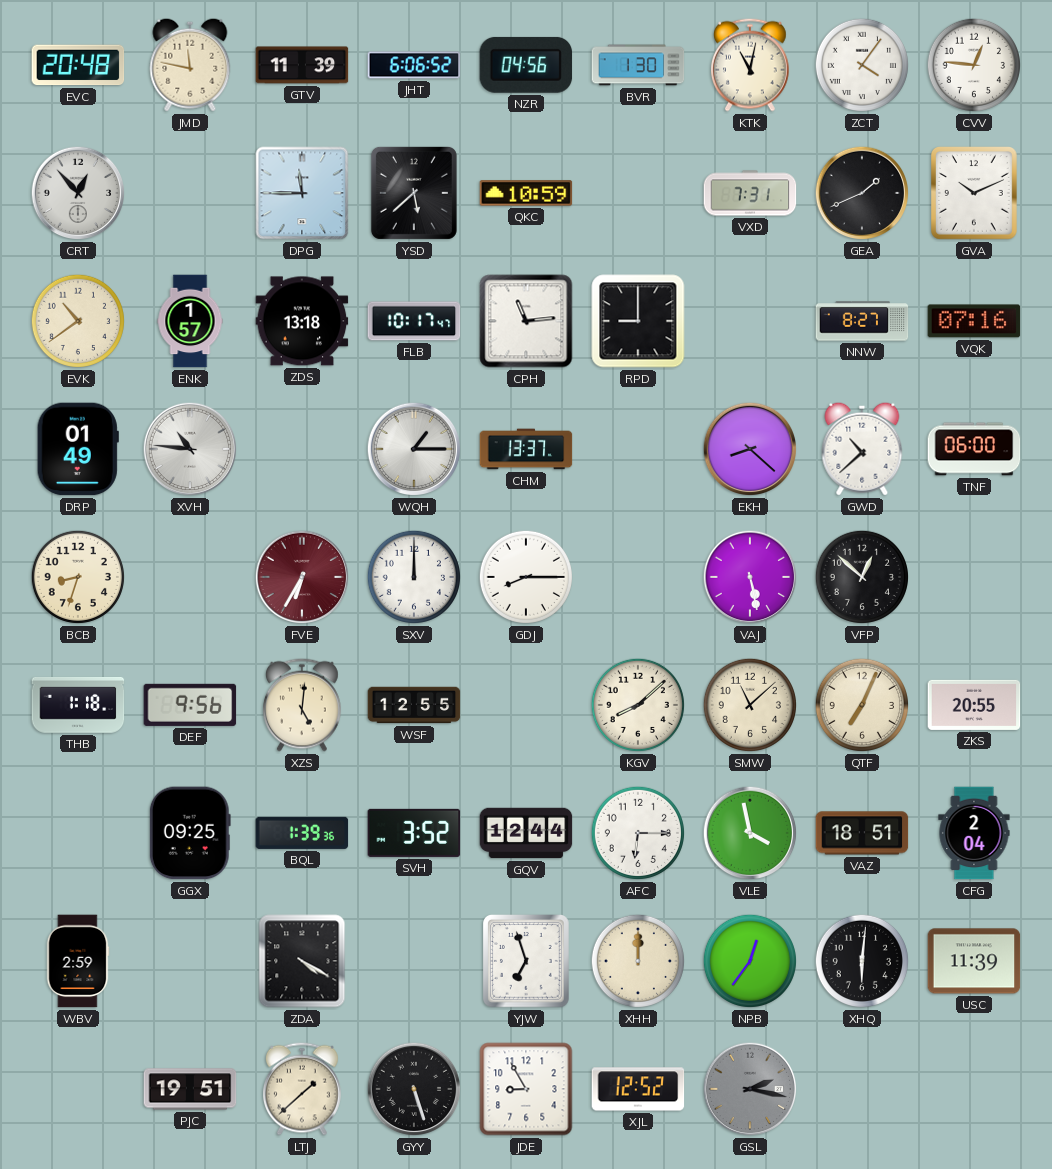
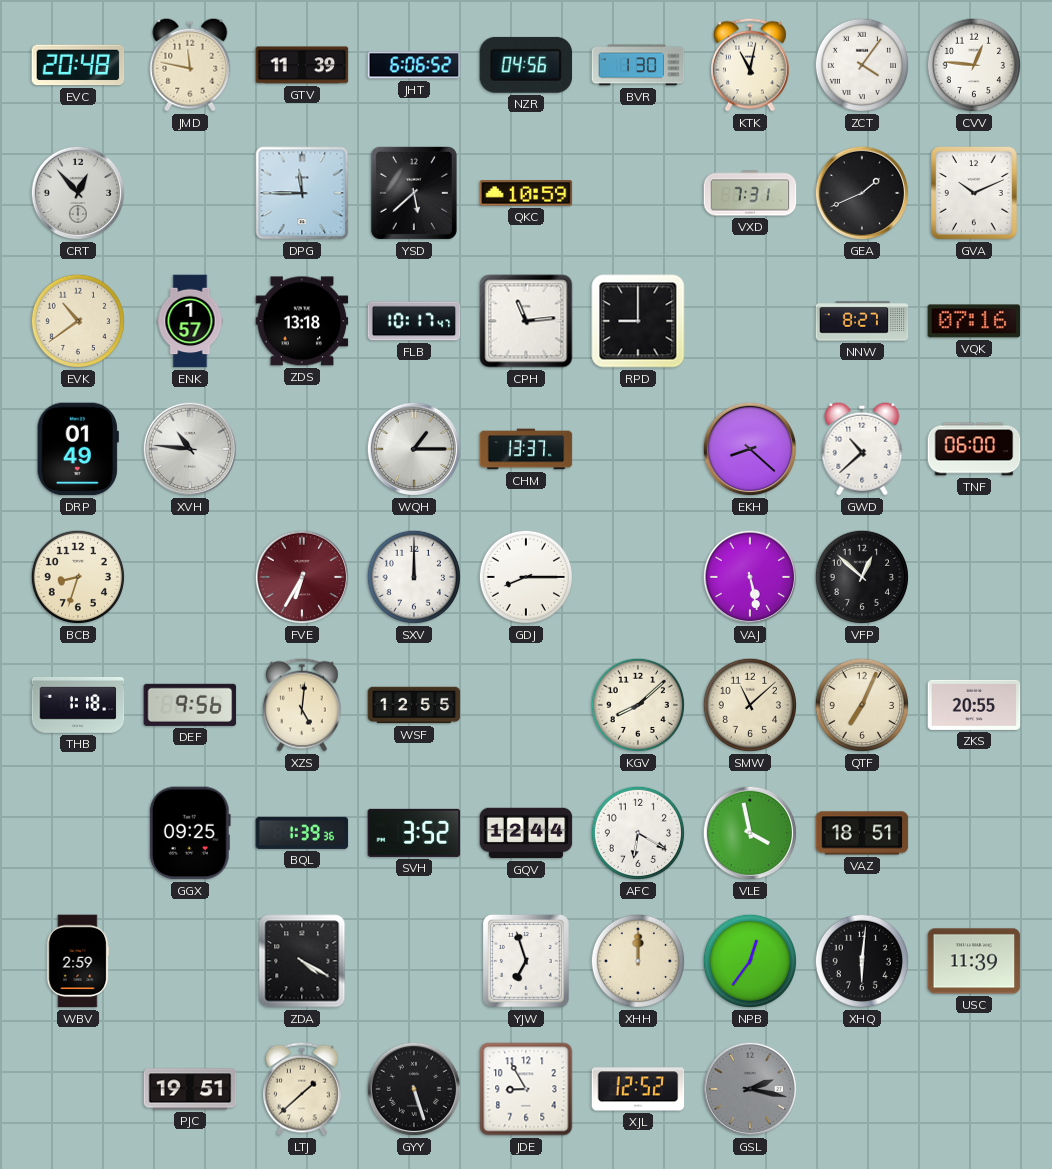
AFC: 6:15 -> 6:20
CFG: 2:04 -> none
